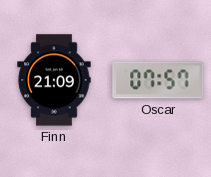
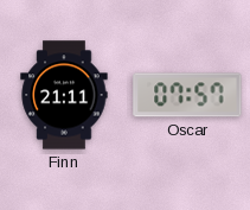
Finn: 21:09 -> 21:11
